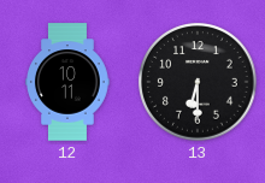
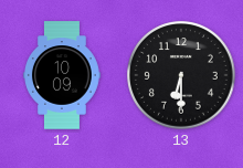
12: 10:11 -> 10:09
